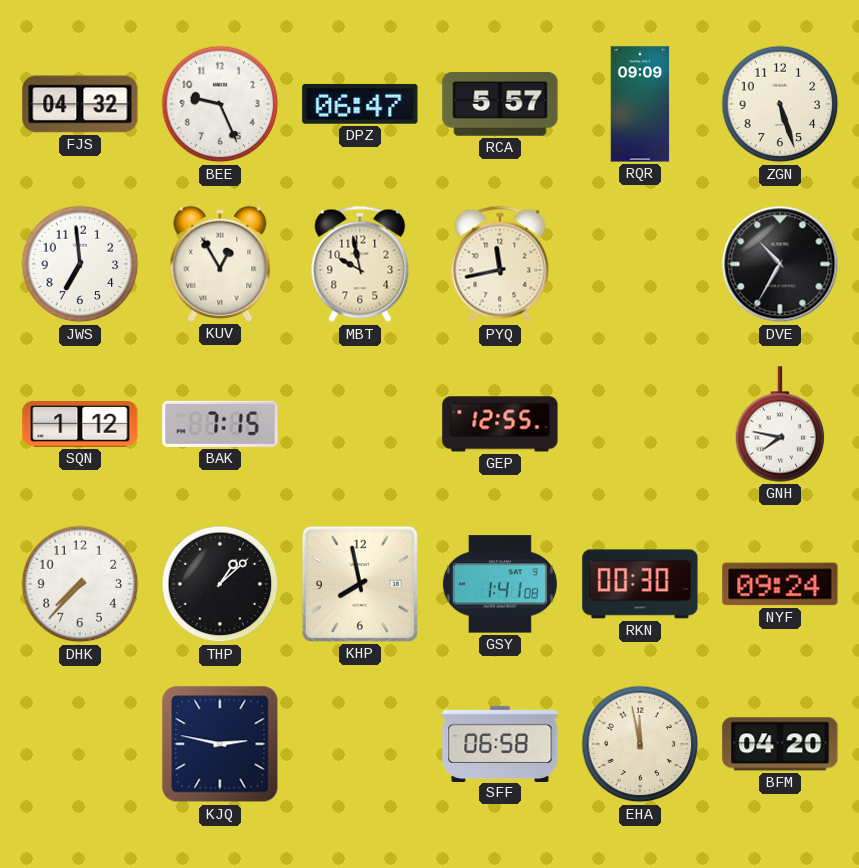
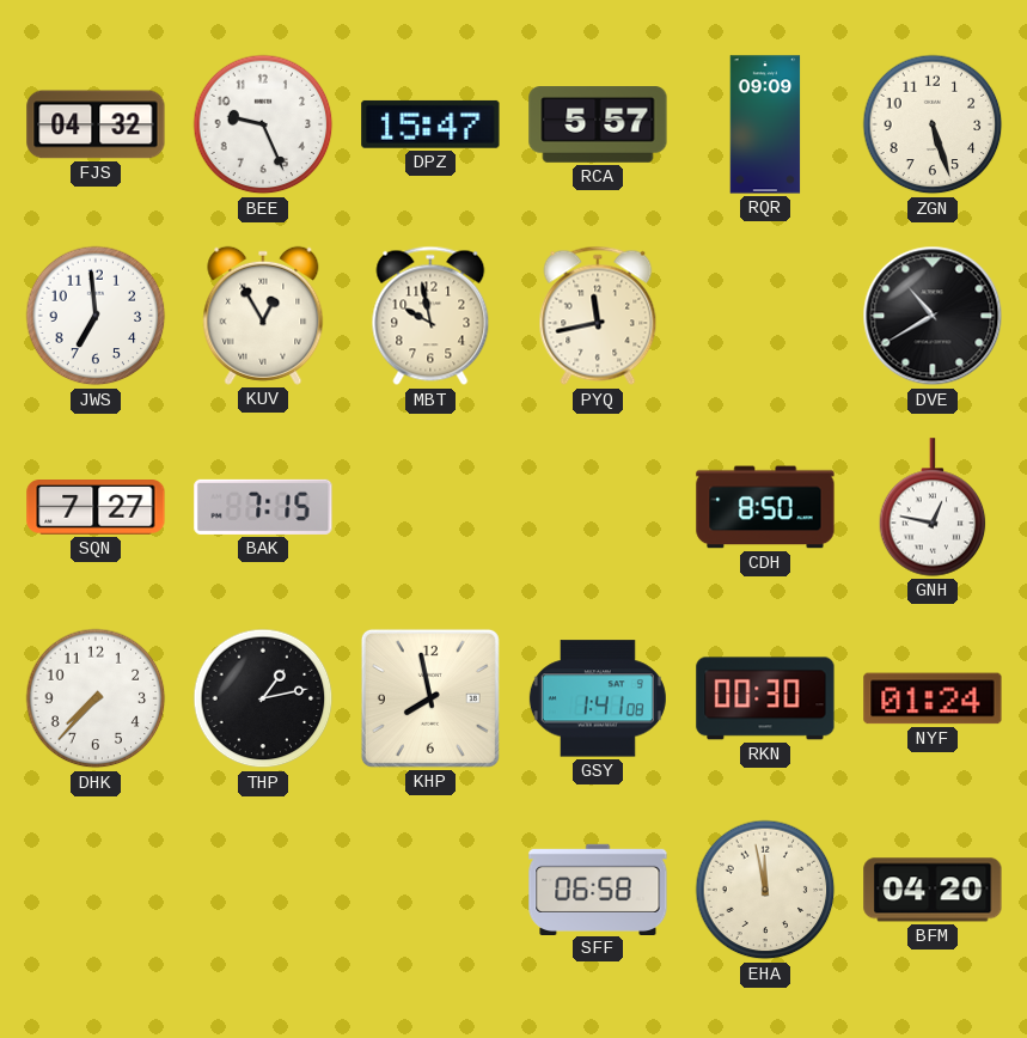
DPZ: 06:47 -> 15:47
DVE: 10:35 -> 10:40
SQN: 1:12 -> 7:27
GEP: 12:55 -> none
CDH: none -> 8:50
GNH: 7:47 -> 12:47
THP: 1:08 -> 1:13
NYF: 09:24 -> 01:24
KJQ: 2:47 -> none
